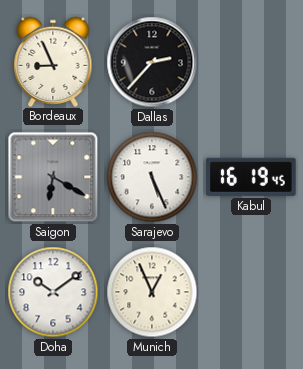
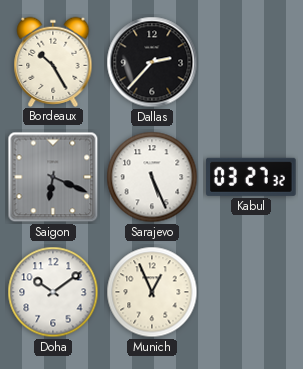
Bordeaux: 8:56 -> 10:25
Saigon: 6:20 -> 6:19
Kabul: 16:19 -> 03:27
